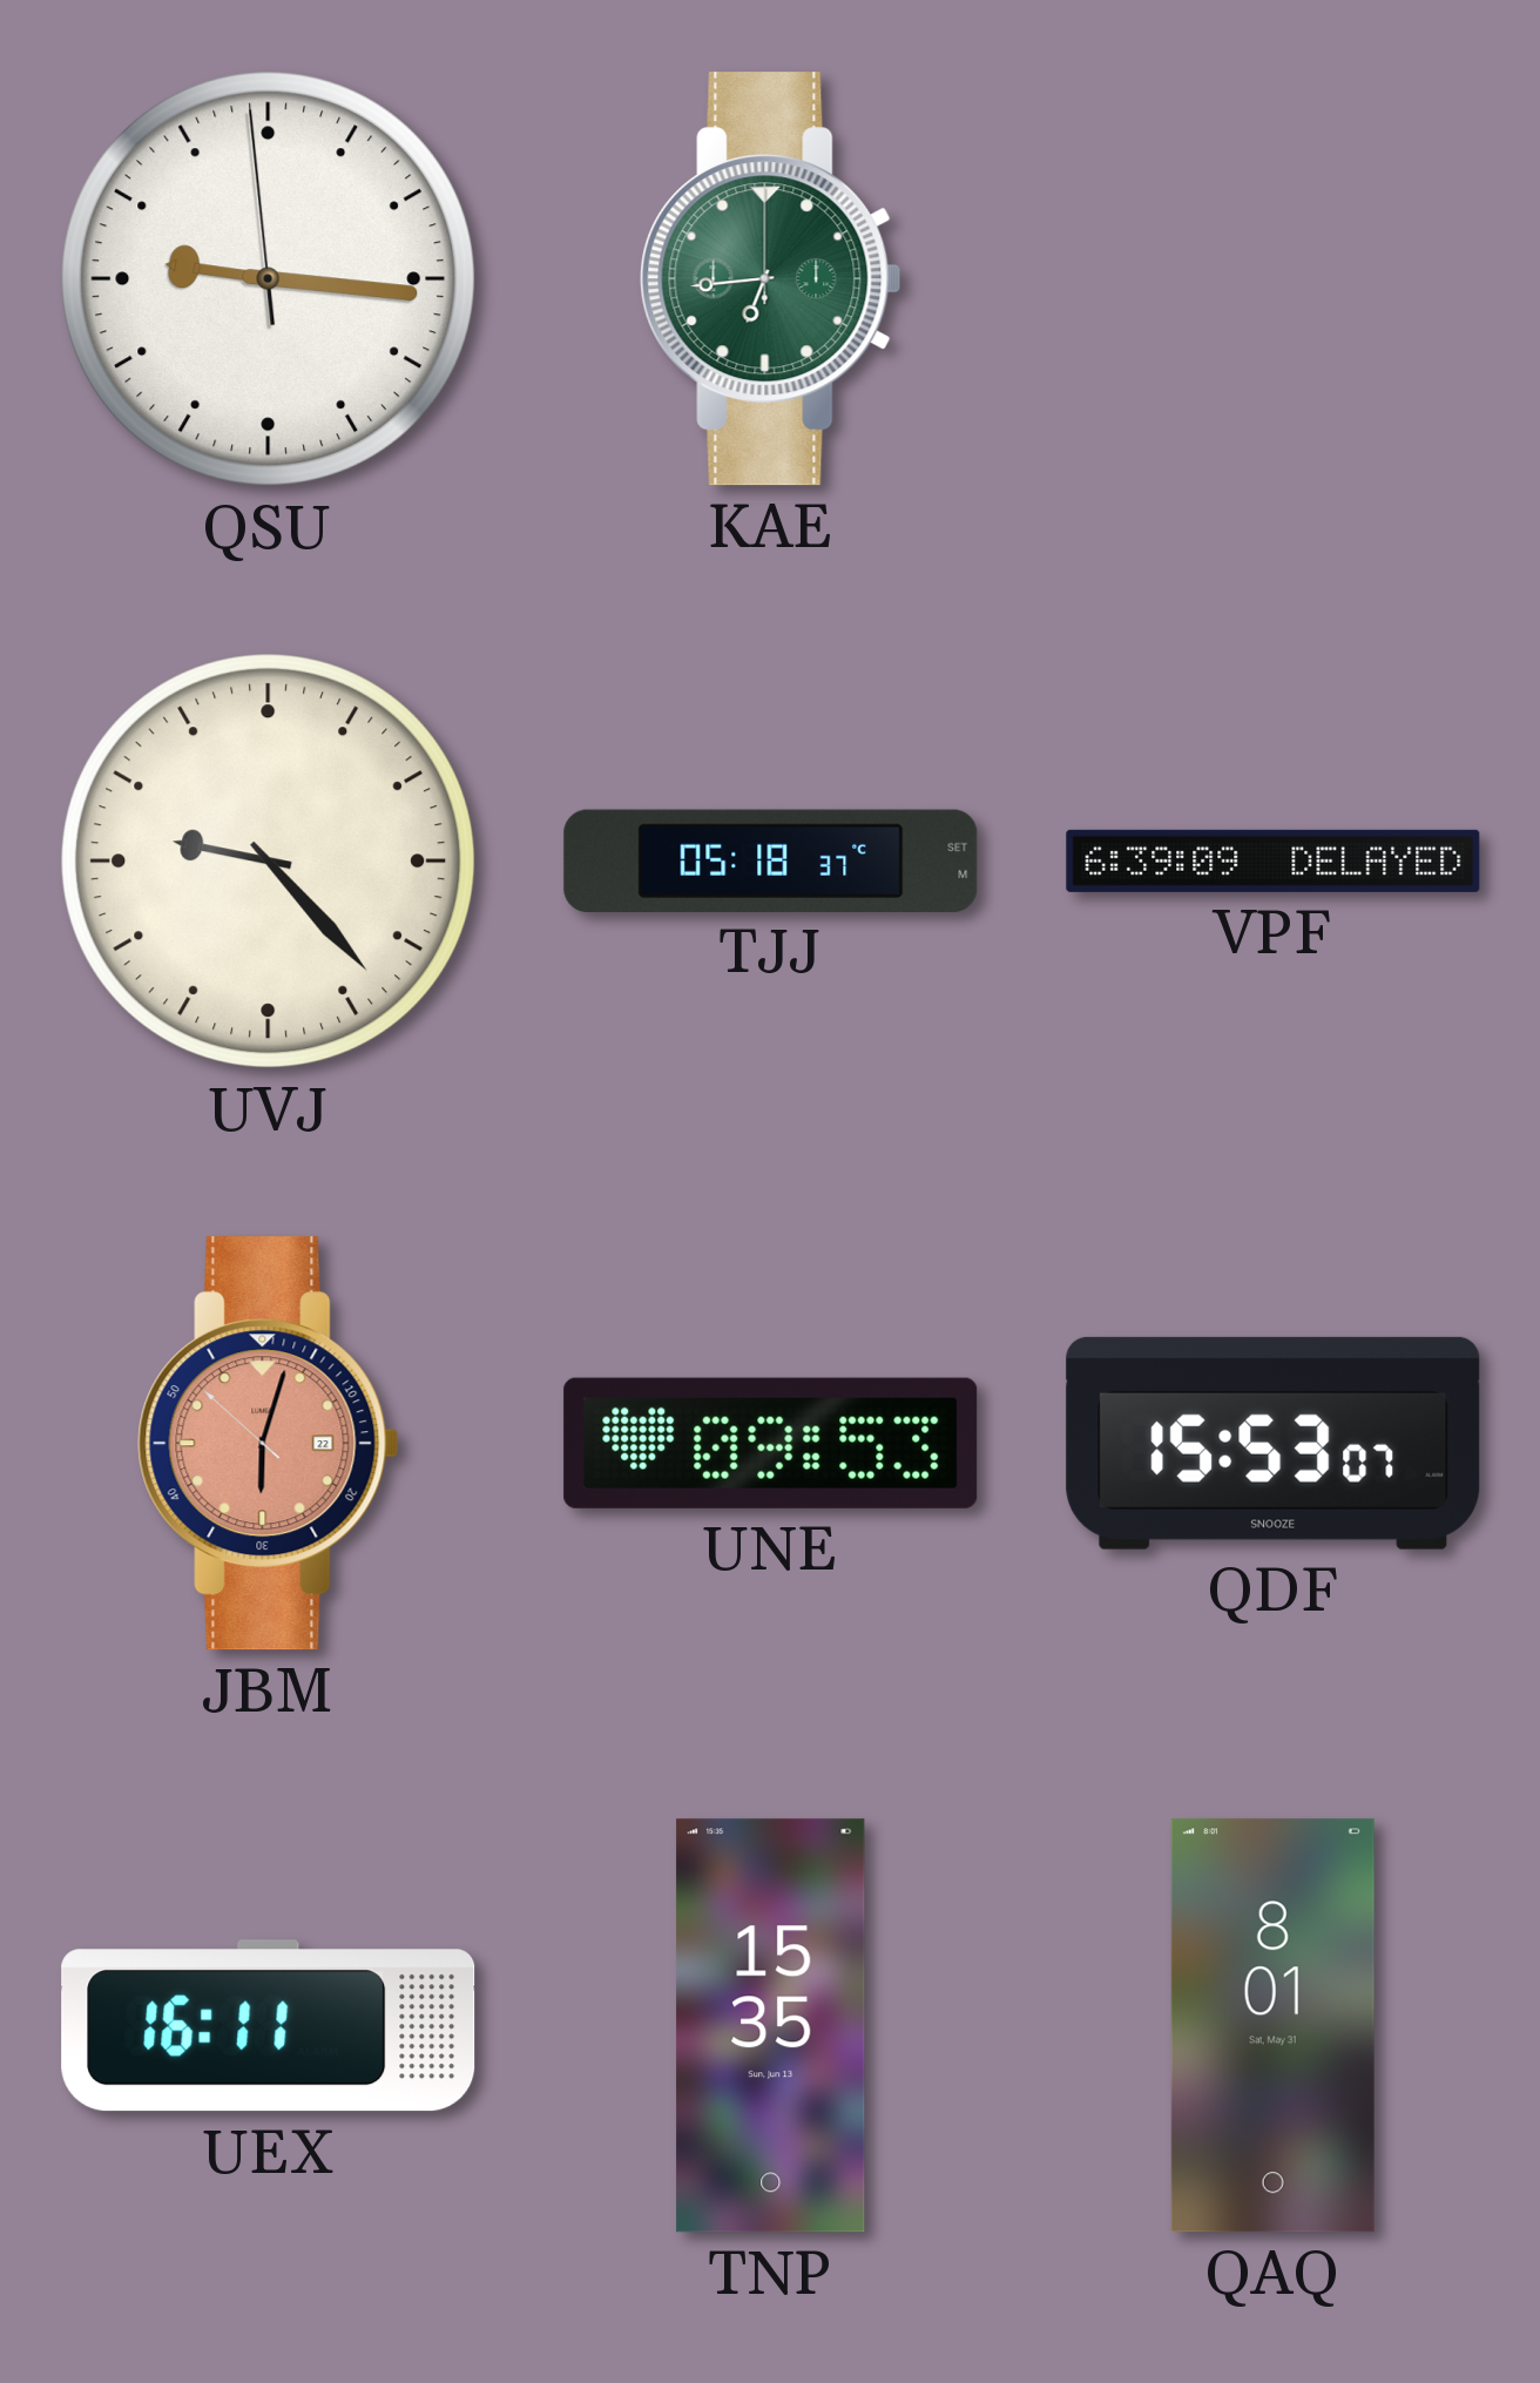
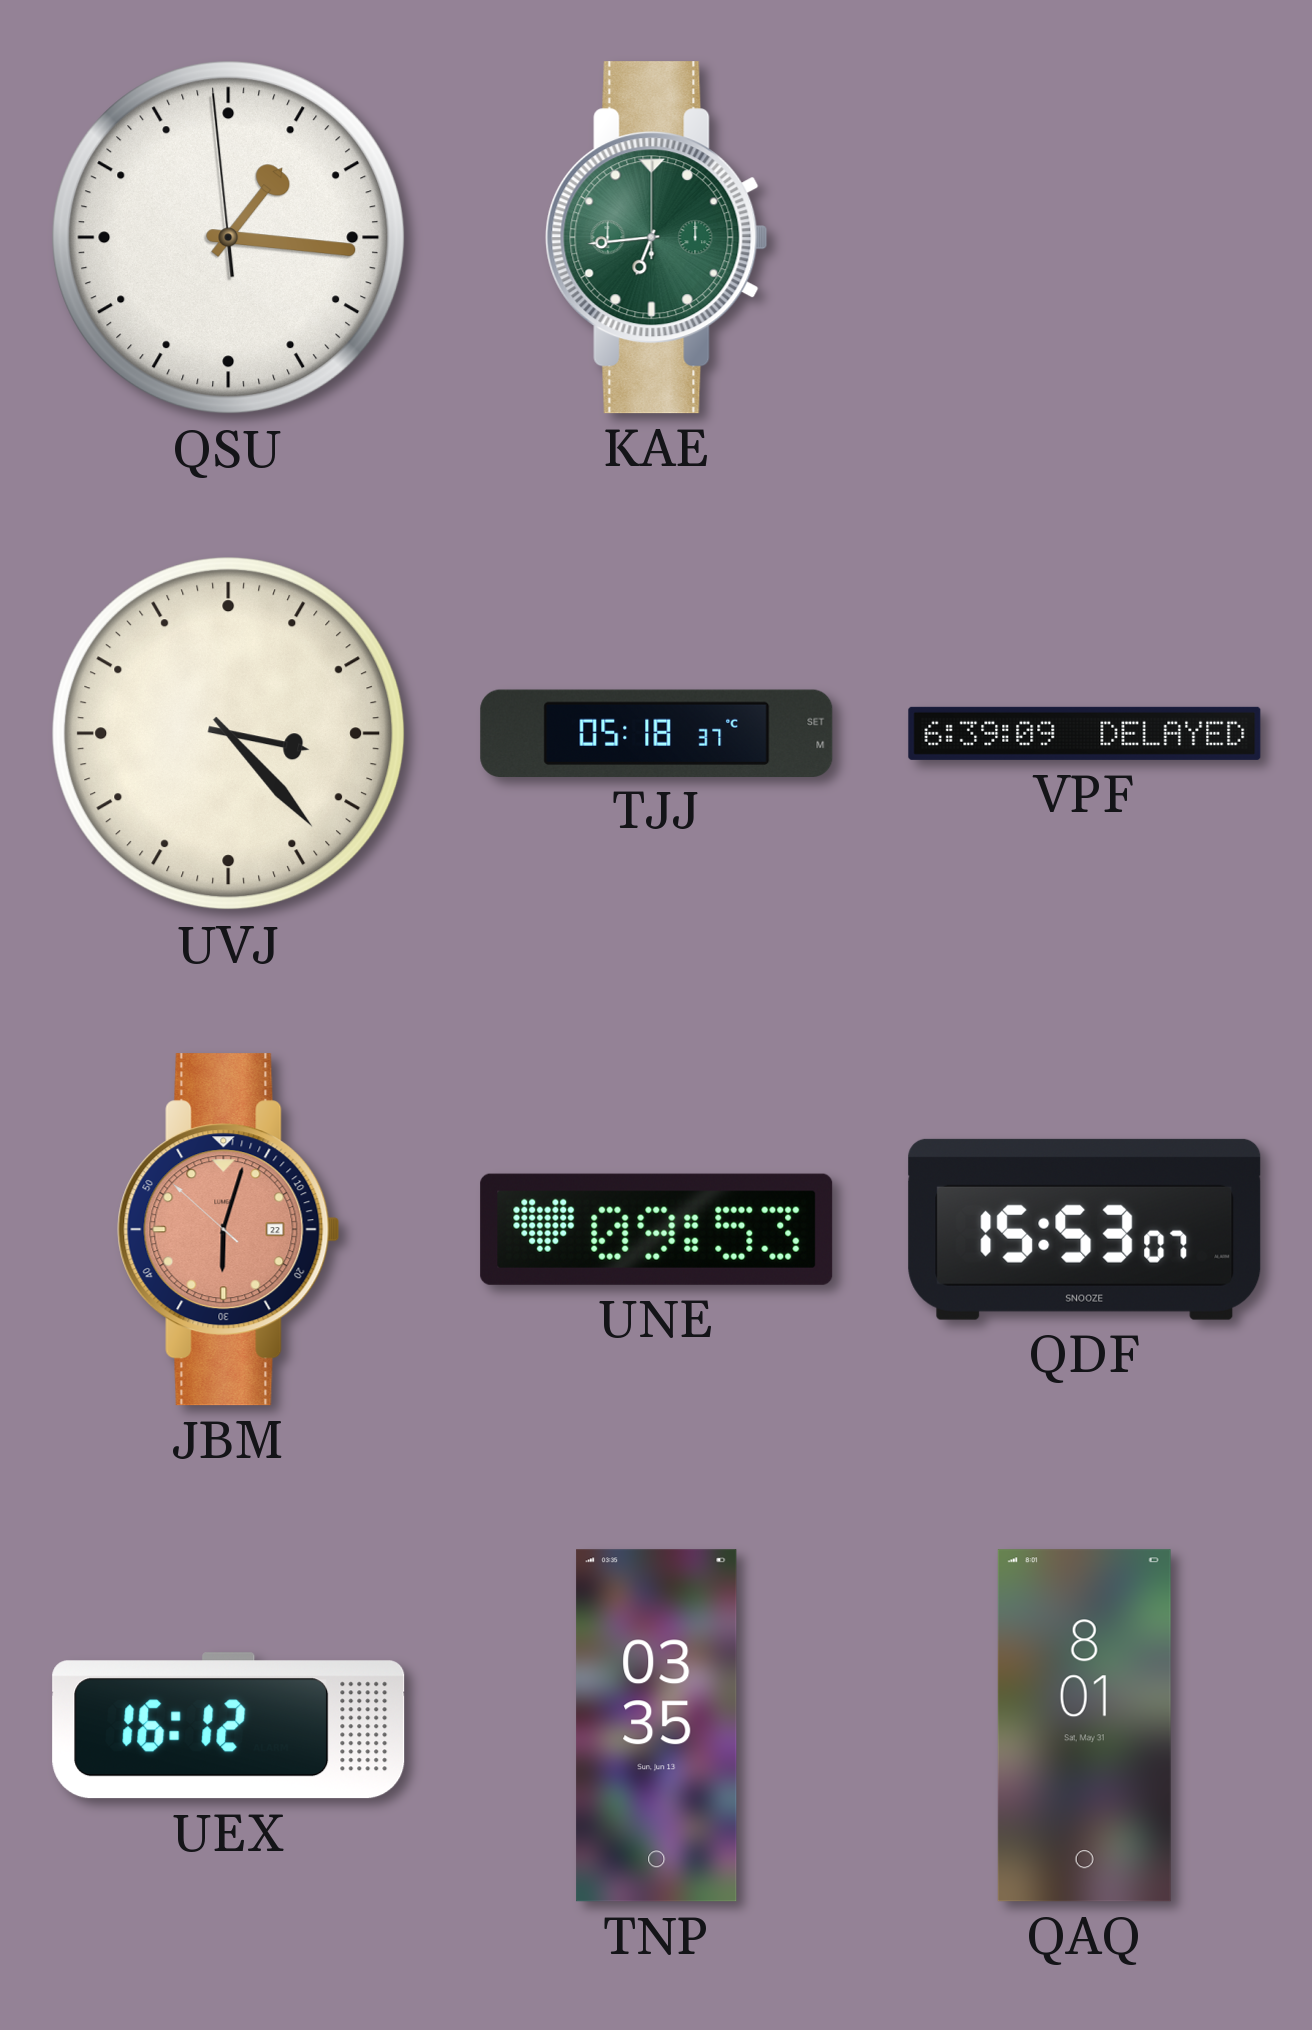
QSU: 9:15 -> 1:15
UVJ: 9:23 -> 3:23
UEX: 16:11 -> 16:12
TNP: 15:35 -> 03:35
